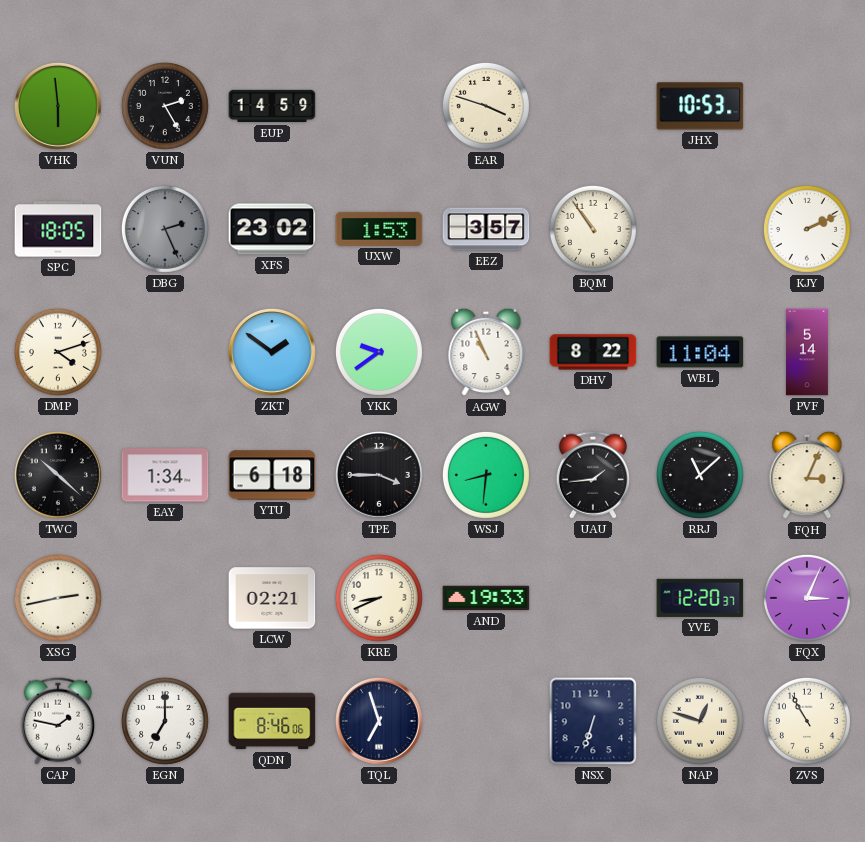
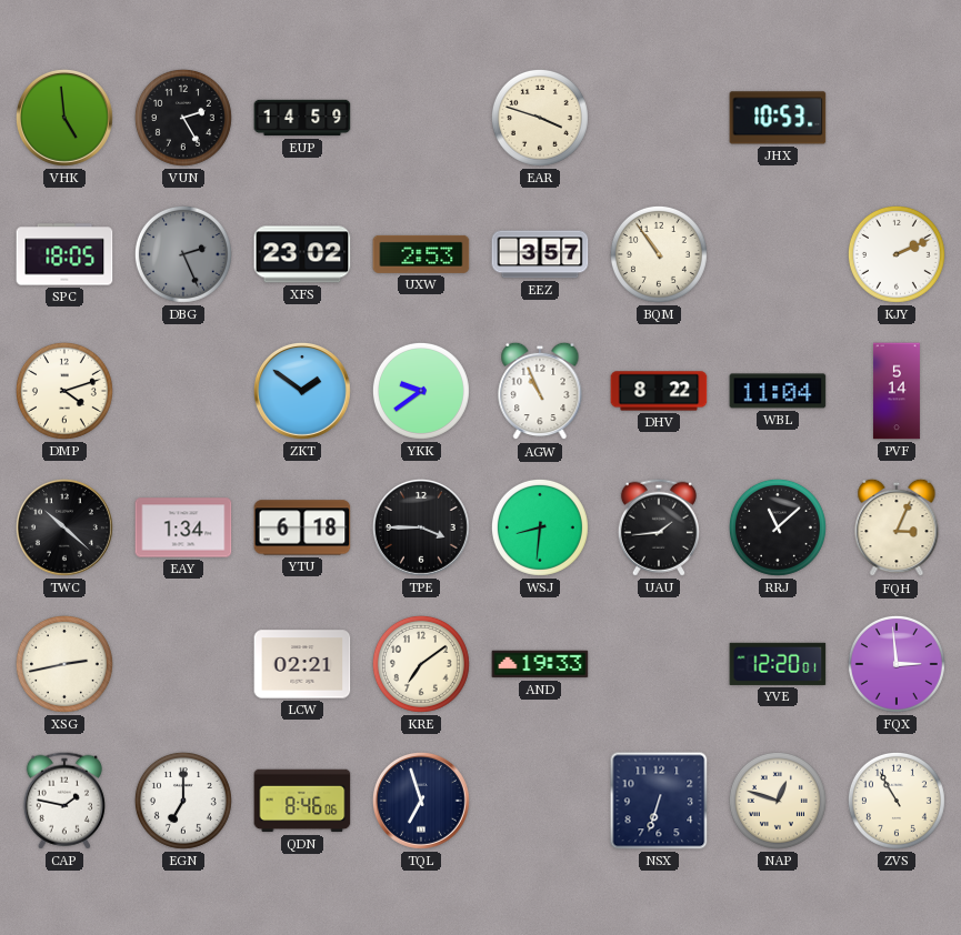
VHK: 5:59 -> 4:59
UXW: 1:53 -> 2:53
KRE: 8:41 -> 7:09
YVE: 12:20:37 -> 12:20:01
FQX: 3:04 -> 2:59
